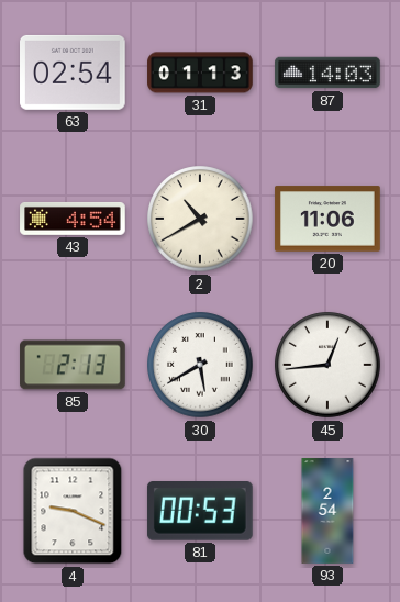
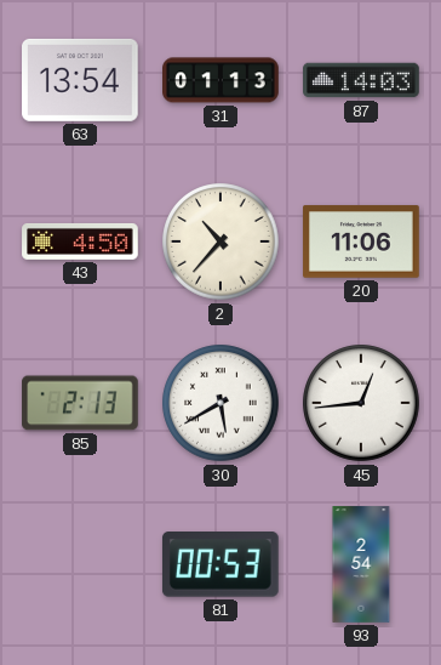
63: 02:54 -> 13:54
43: 4:54 -> 4:50
2: 10:40 -> 10:37
4: 9:19 -> none
